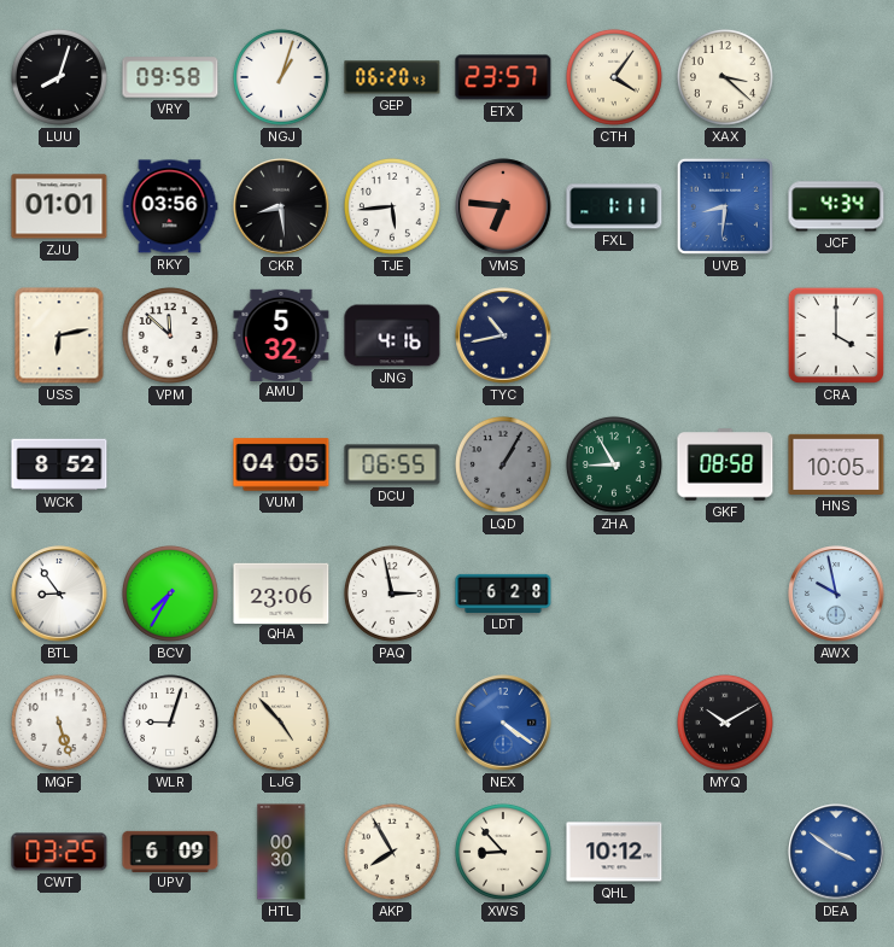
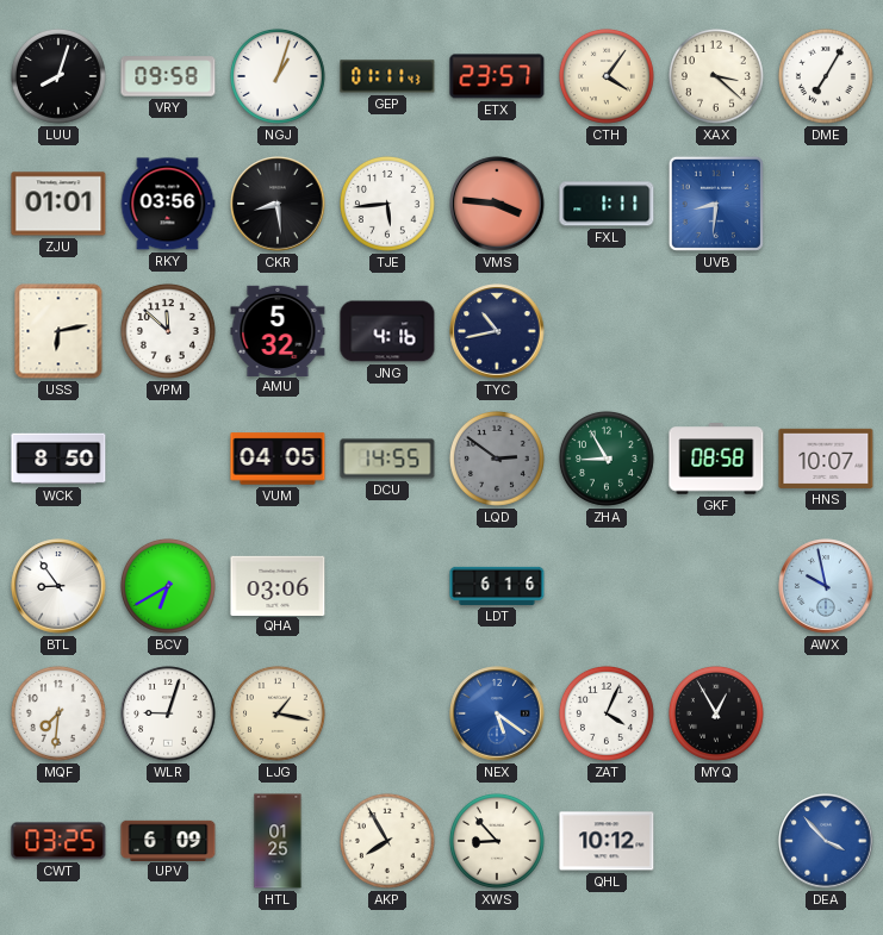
GEP: 06:20 -> 01:11
DME: none -> 7:05
VMS: 6:46 -> 3:46
JCF: 4:34 -> none
CRA: 4:00 -> none
WCK: 8:52 -> 8:50
DCU: 06:55 -> 14:55
LQD: 1:05 -> 2:51
HNS: 10:05 -> 10:07
BCV: 7:35 -> 6:40
QHA: 23:06 -> 03:06
PAQ: 2:58 -> none
LDT: 6:28 -> 6:16
MQF: 5:27 -> 7:31
LJG: 4:53 -> 1:17
NEX: 4:21 -> 5:21
ZAT: none -> 4:04
MYQ: 10:10 -> 12:55
HTL: 00:30 -> 01:25
DEA: 3:51 -> 3:53
